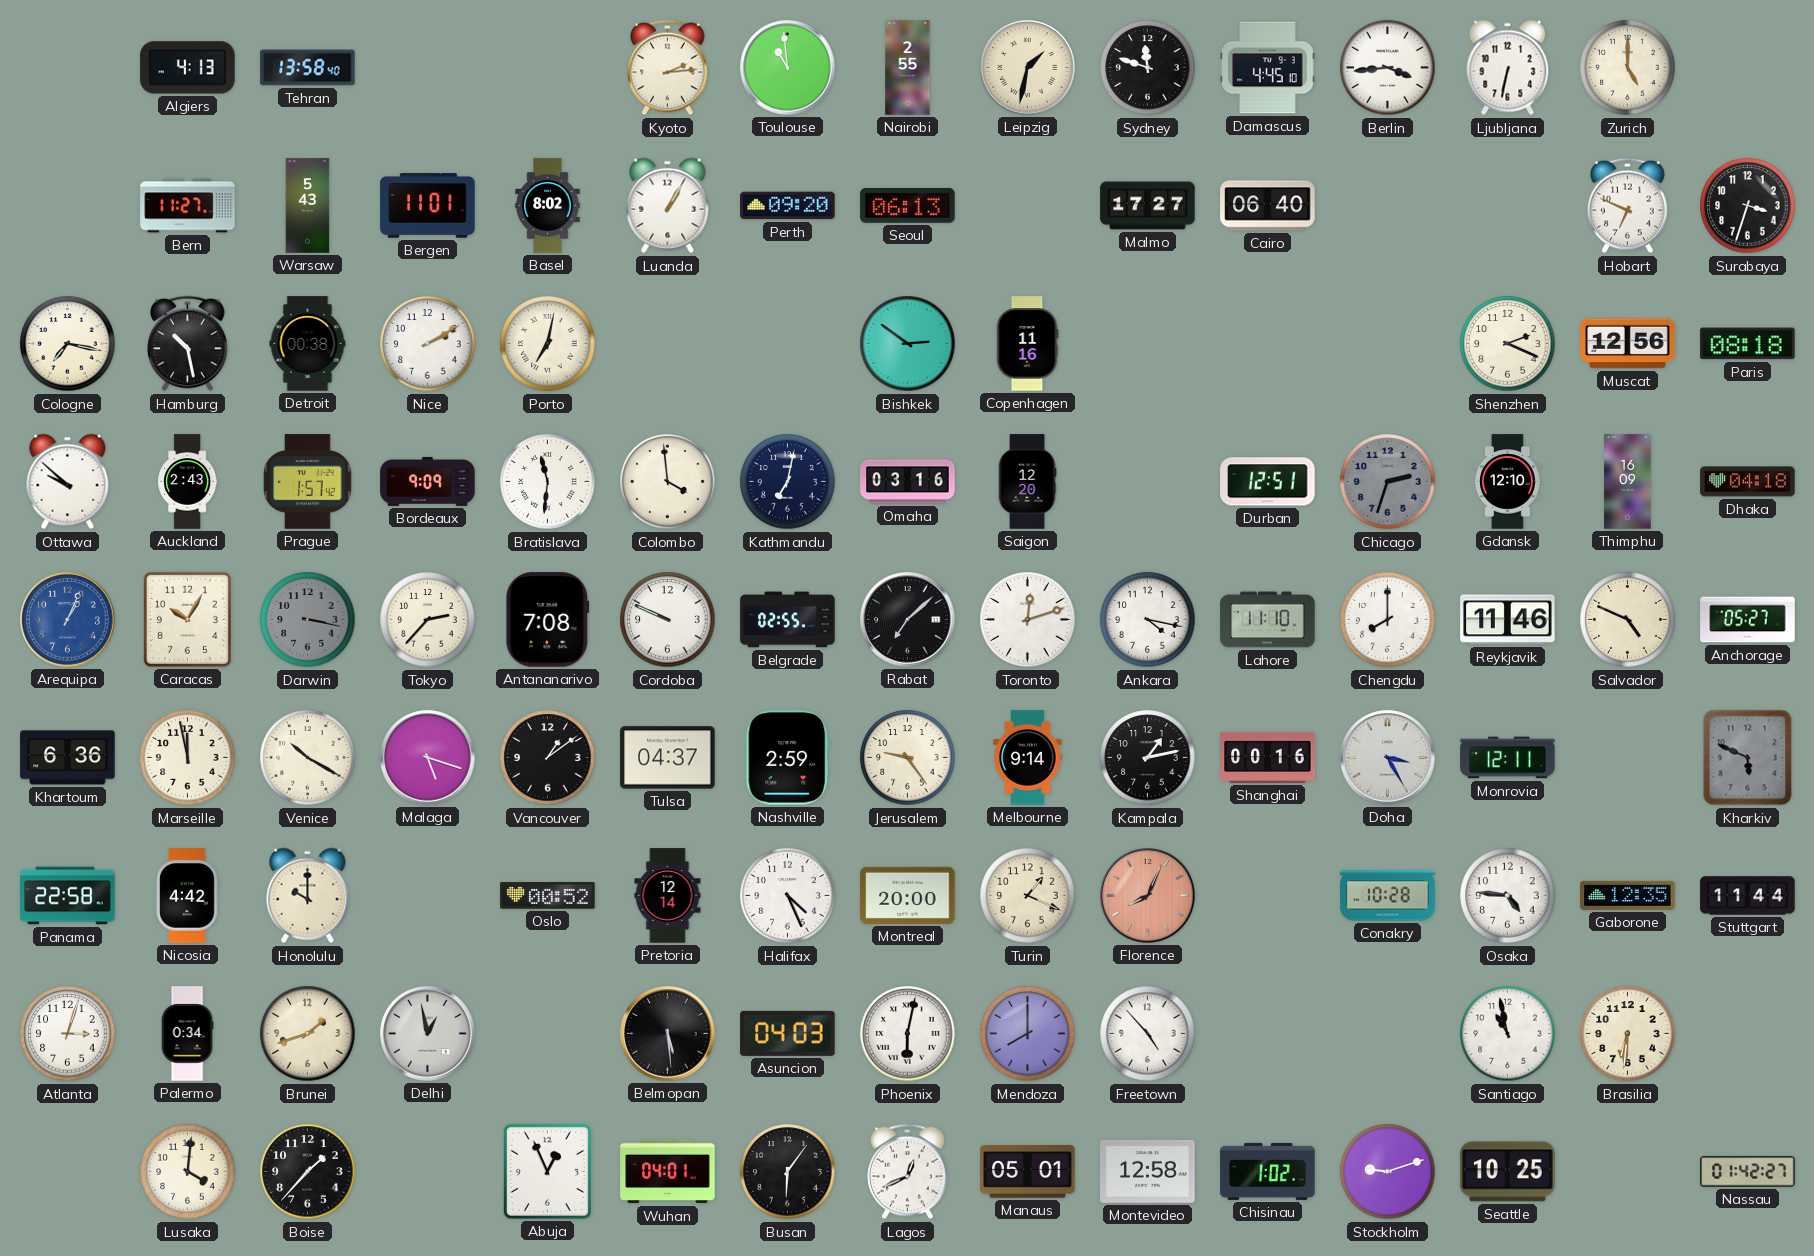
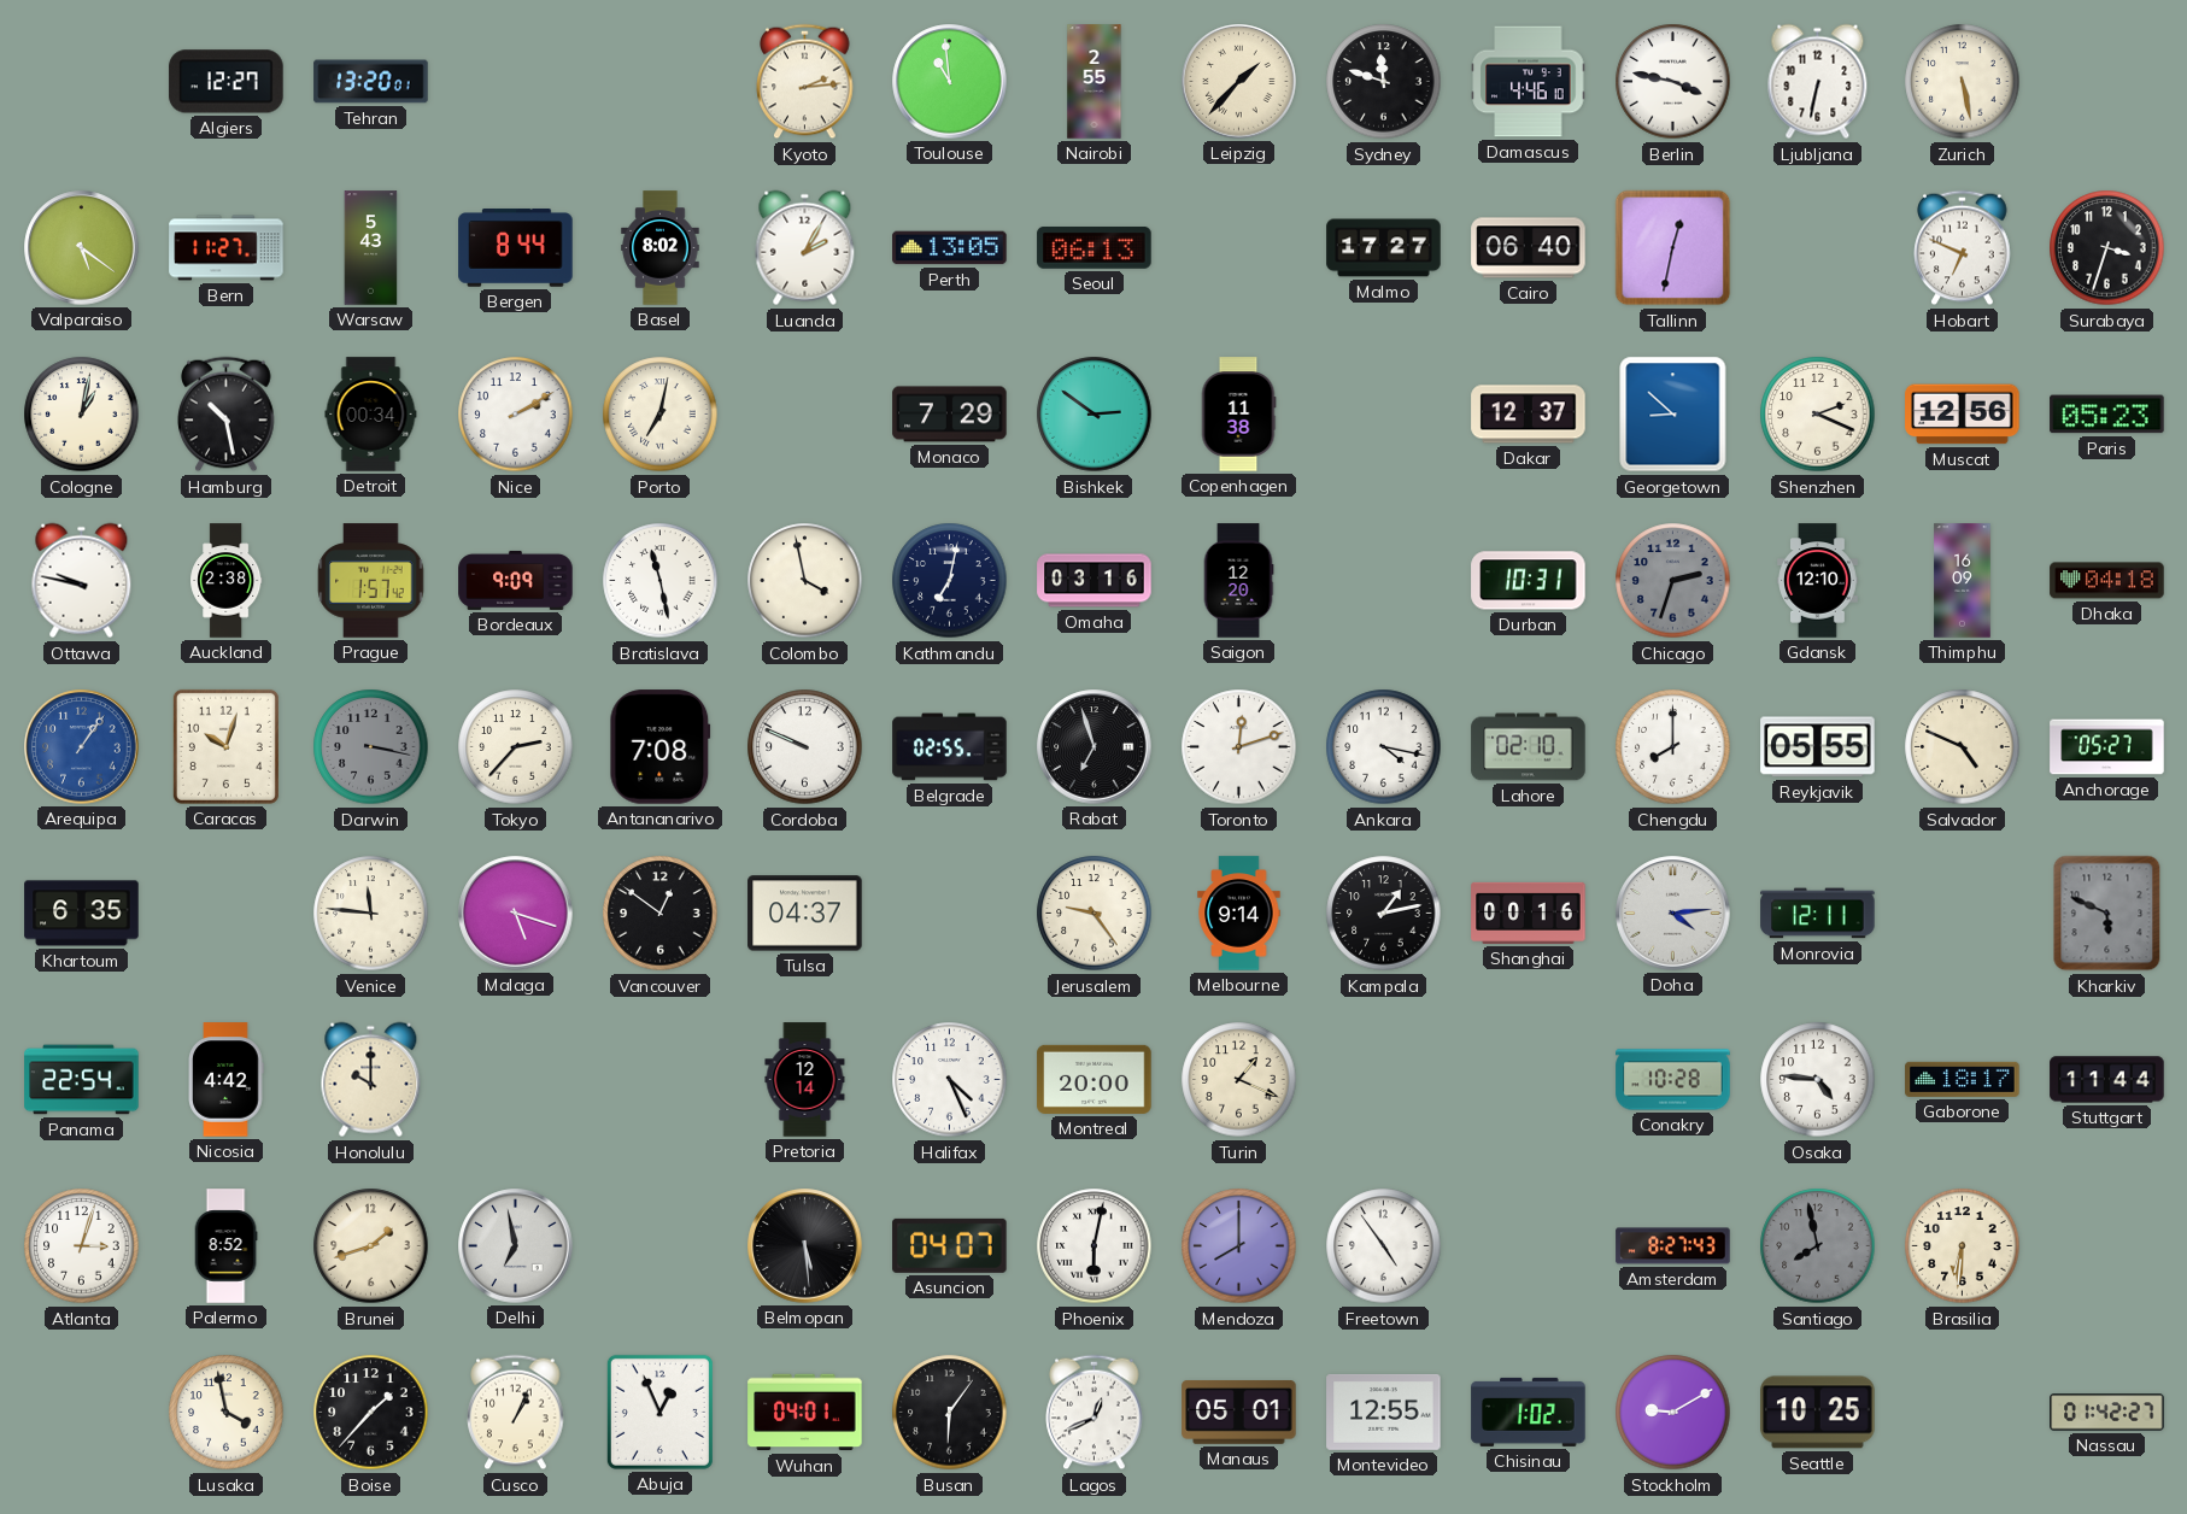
Algiers: 4:13 -> 12:27
Tehran: 13:58 -> 13:20
Leipzig: 1:32 -> 1:37
Damascus: 4:45 -> 4:46
Berlin: 3:44 -> 3:47
Zurich: 5:00 -> 5:28
Valparaiso: none -> 5:21
Bergen: 11:01 -> 8:44
Luanda: 1:05 -> 2:05
Perth: 09:20 -> 13:05
Tallinn: none -> 12:32
Cologne: 7:17 -> 1:02
Detroit: 00:38 -> 00:34
Monaco: none -> 7:29
Copenhagen: 11:16 -> 11:38
Dakar: none -> 12:37
Georgetown: none -> 8:52
Paris: 08:18 -> 05:23
Ottawa: 9:52 -> 9:47
Auckland: 2:43 -> 2:38
Bratislava: 11:31 -> 11:28
Colombo: 3:59 -> 3:58
Durban: 12:51 -> 10:31
Arequipa: 1:04 -> 1:06
Caracas: 10:05 -> 10:03
Rabat: 7:08 -> 6:57
Lahore: 11:10 -> 02:10
Reykjavik: 11:46 -> 05:55
Khartoum: 6:36 -> 6:35
Marseille: 11:58 -> none
Venice: 10:20 -> 11:46
Vancouver: 1:09 -> 12:51
Nashville: 2:59 -> none
Doha: 3:25 -> 4:14
Panama: 22:58 -> 22:54
Oslo: 00:52 -> none
Florence: 8:04 -> none
Gaborone: 12:35 -> 18:17
Palermo: 0:34 -> 8:52
Delhi: 12:58 -> 6:58
Asuncion: 04:03 -> 04:07
Freetown: 4:53 -> 4:54
Amsterdam: none -> 8:27
Santiago: 10:58 -> 7:58
Santiago dial: white -> grey
Lusaka: 4:01 -> 3:58
Cusco: none -> 1:04
Montevideo: 12:58 -> 12:55
Stockholm: 9:12 -> 9:10
